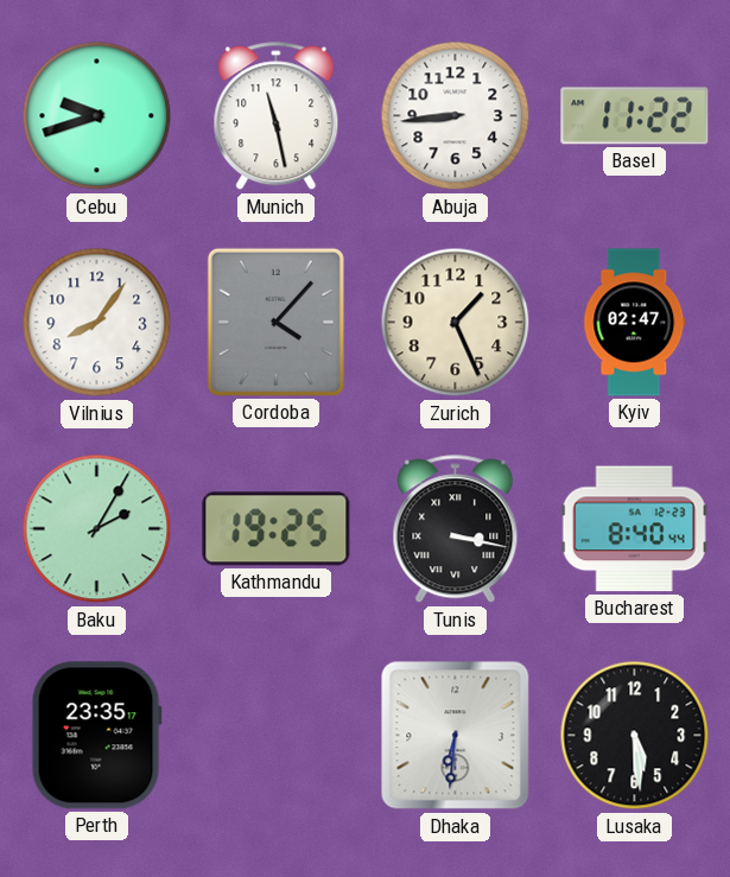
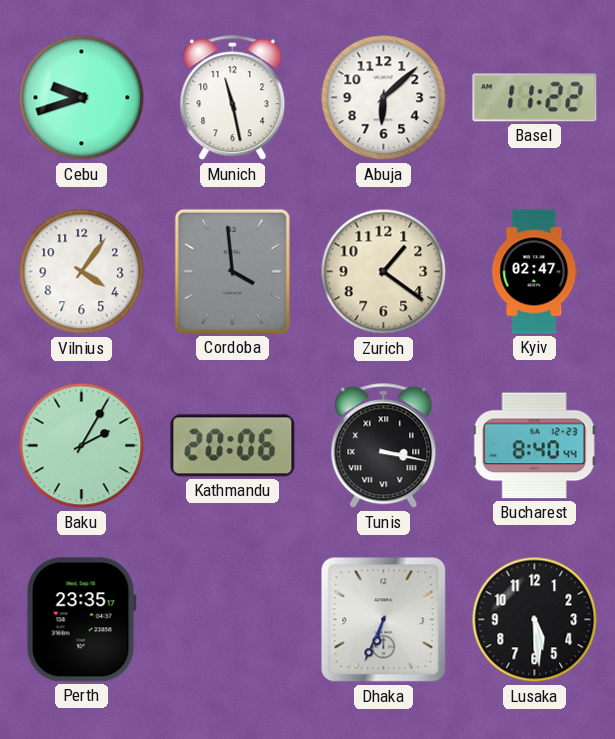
Abuja: 8:44 -> 6:08
Vilnius: 8:06 -> 4:06
Cordoba: 4:07 -> 3:59
Zurich: 1:26 -> 1:21
Kathmandu: 19:25 -> 20:06
Dhaka: 6:31 -> 6:34
